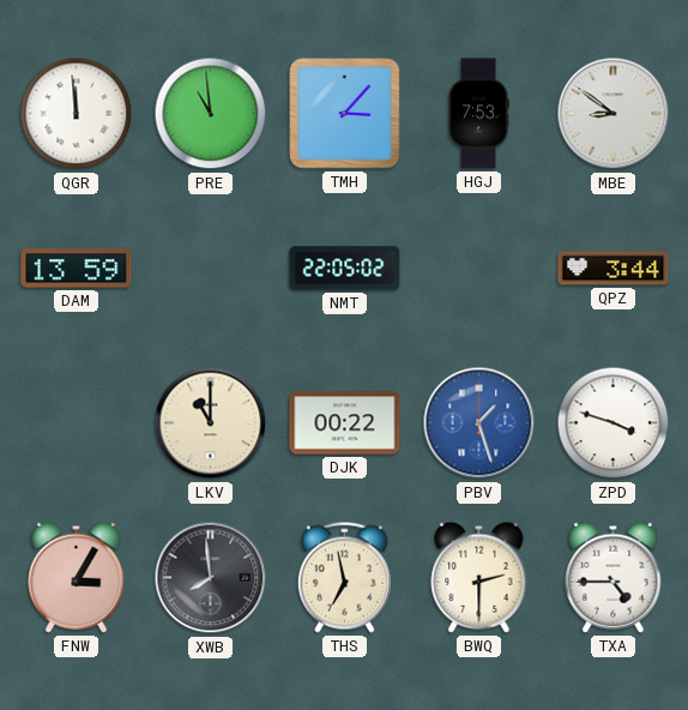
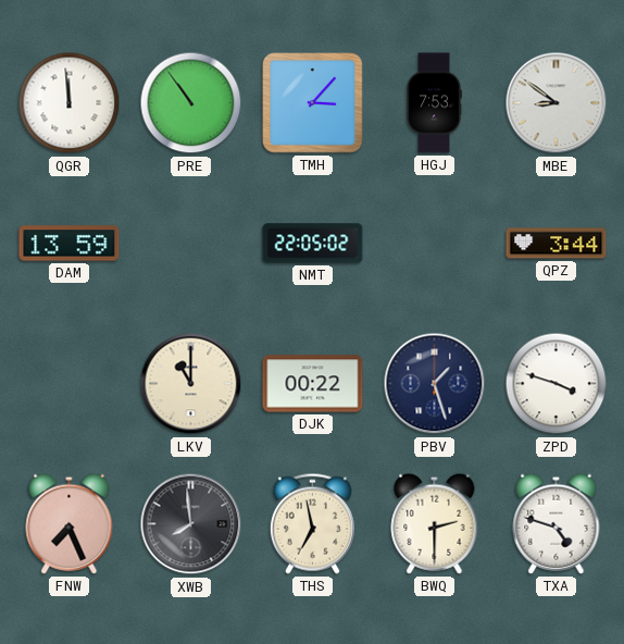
PRE: 10:59 -> 10:54
PBV dial: blue -> navy
FNW: 3:05 -> 7:26
TXA: 4:45 -> 4:48
